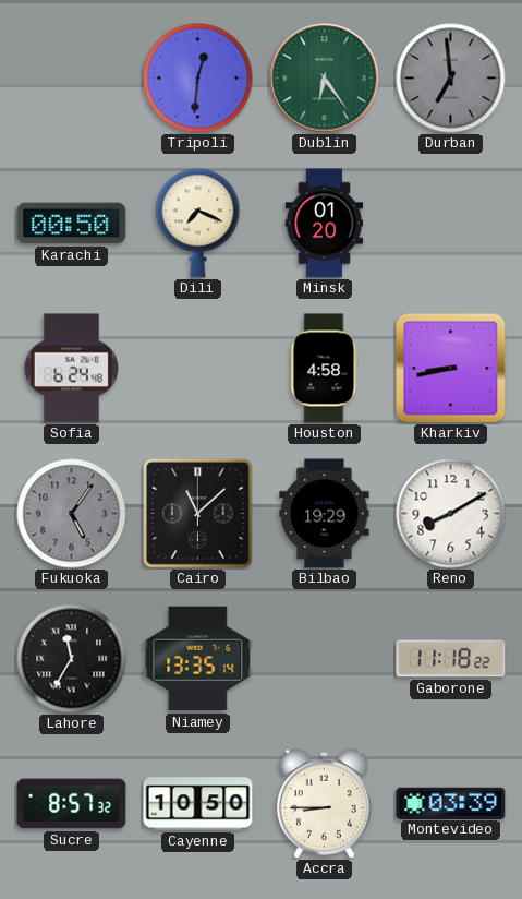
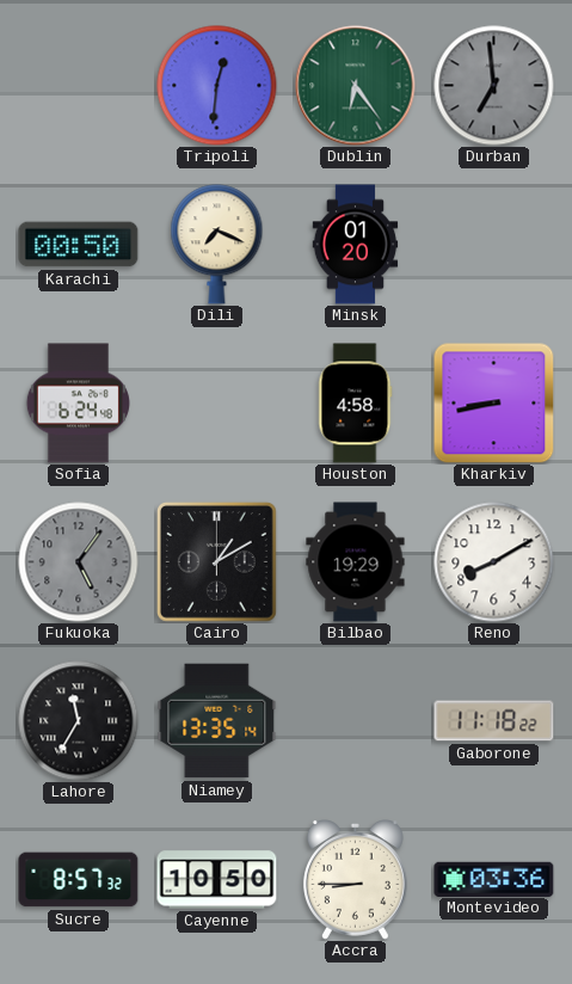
Cairo: 11:08 -> 1:10
Montevideo: 03:39 -> 03:36
